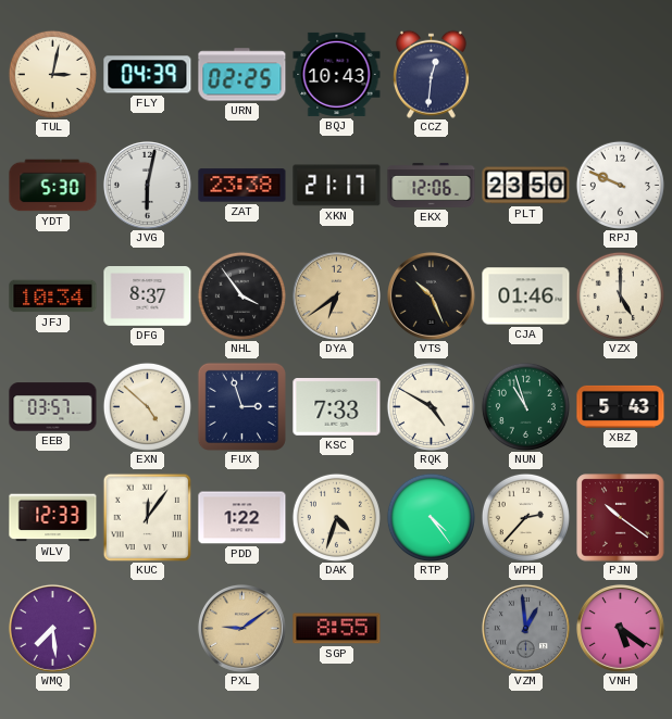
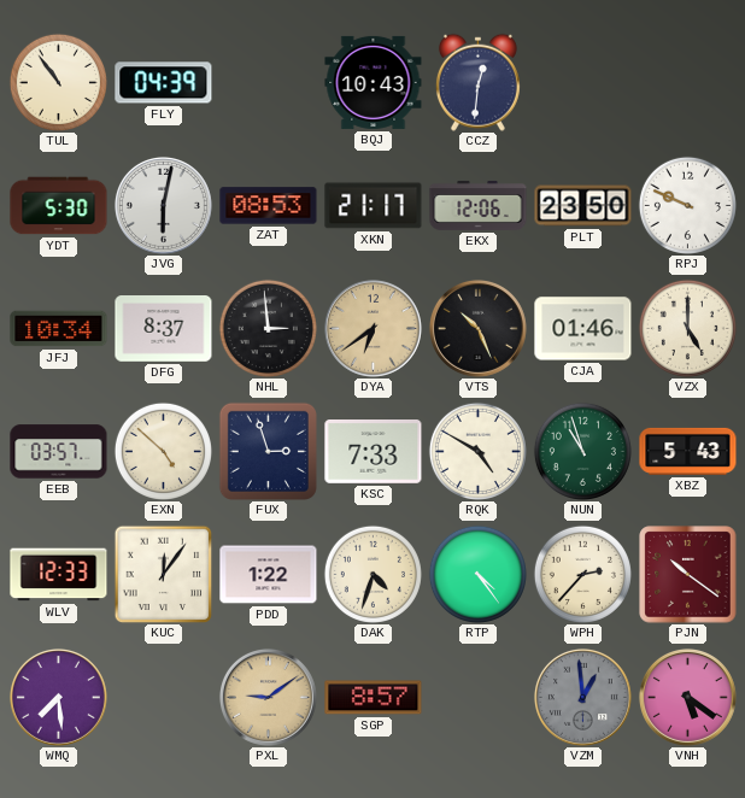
TUL: 3:02 -> 10:54
URN: 02:25 -> none
ZAT: 23:38 -> 08:53
NHL: 3:54 -> 2:59
SGP: 8:55 -> 8:57
